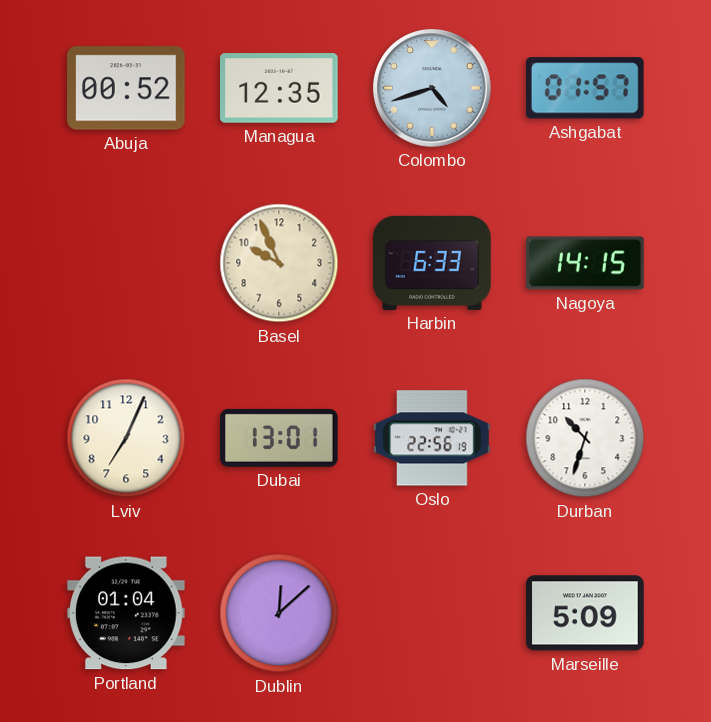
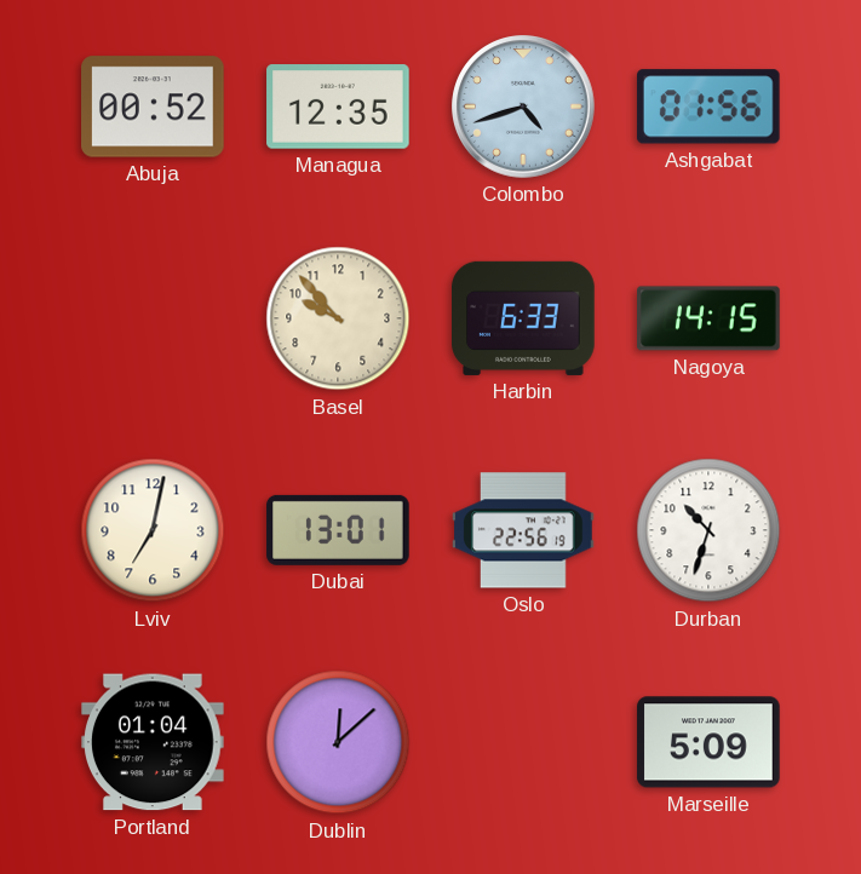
Ashgabat: 01:57 -> 01:56
Basel: 9:56 -> 9:53
Lviv: 7:04 -> 7:02
